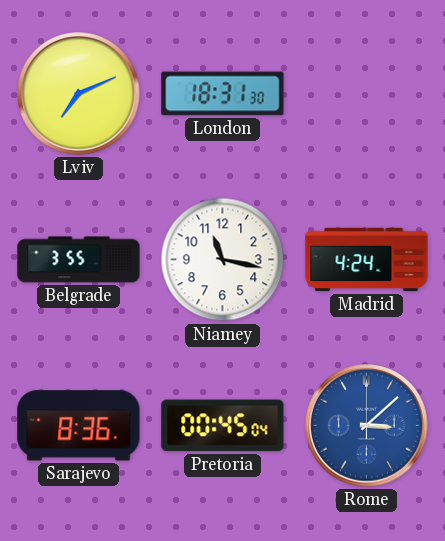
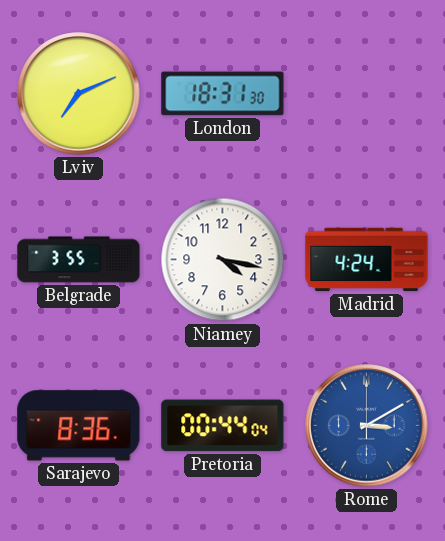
Niamey: 11:17 -> 4:17
Pretoria: 00:45 -> 00:44
Rome: 3:08 -> 3:10
